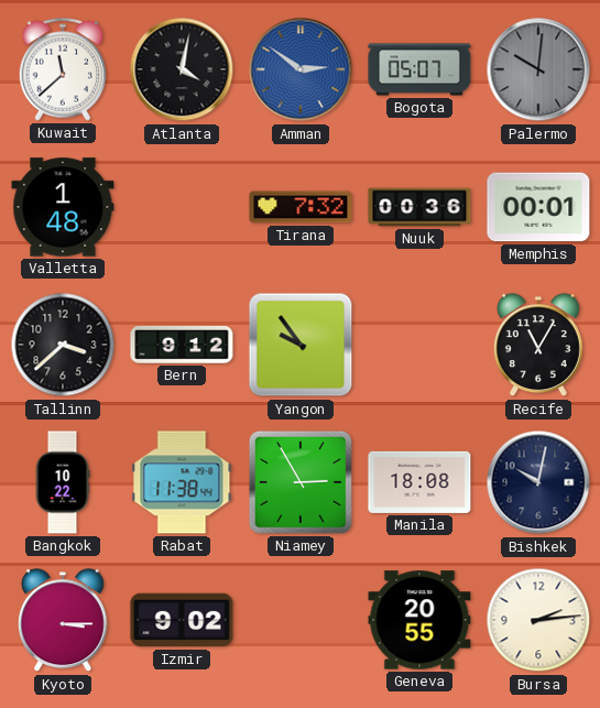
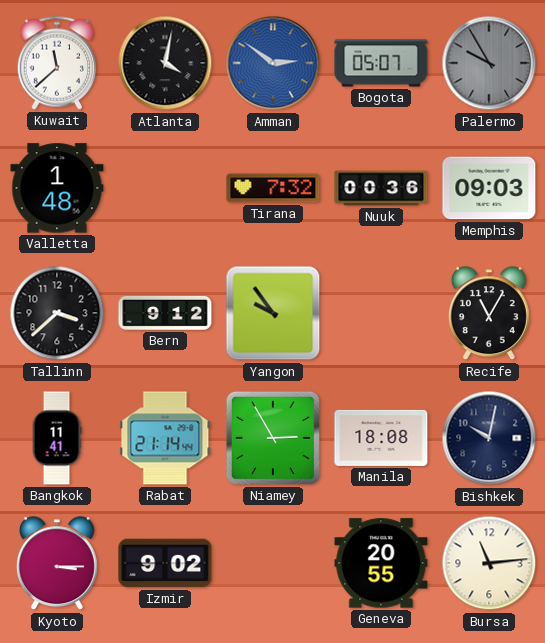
Palermo: 10:01 -> 9:55
Memphis: 00:01 -> 09:03
Bangkok: 10:22 -> 11:41
Rabat: 11:38 -> 21:14
Bursa: 2:14 -> 11:14
